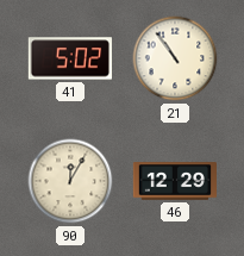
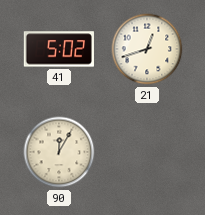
21: 10:54 -> 12:42
46: 12:29 -> none
